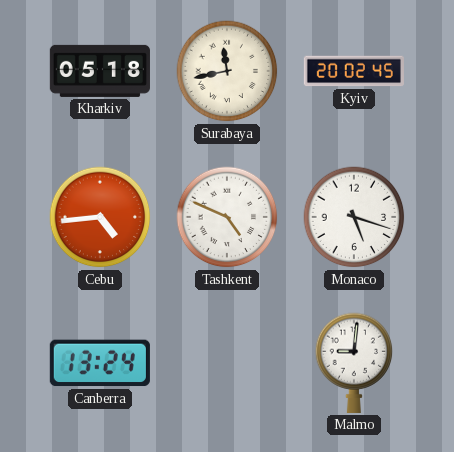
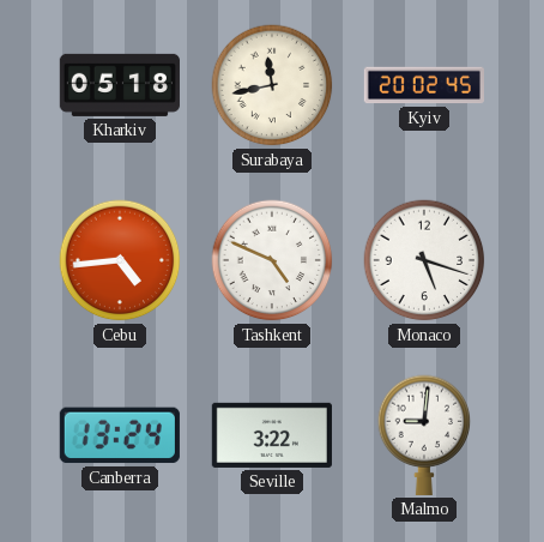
Seville: none -> 3:22
